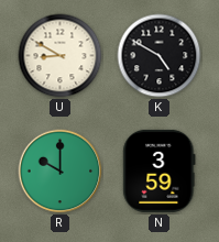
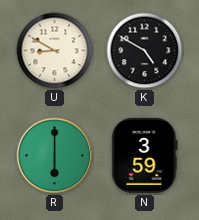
R: 10:00 -> 6:00
